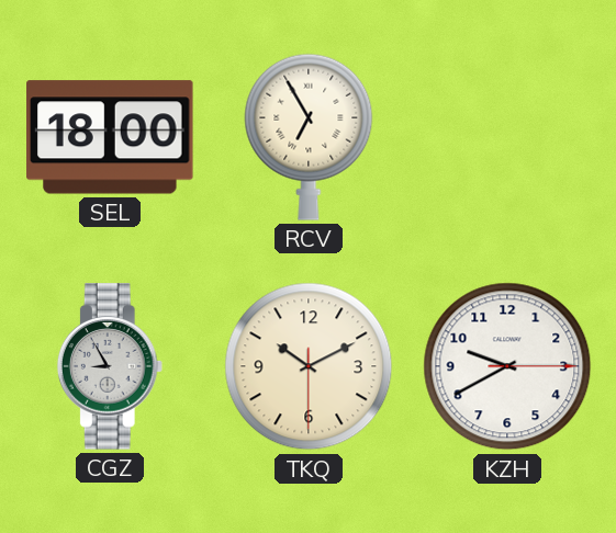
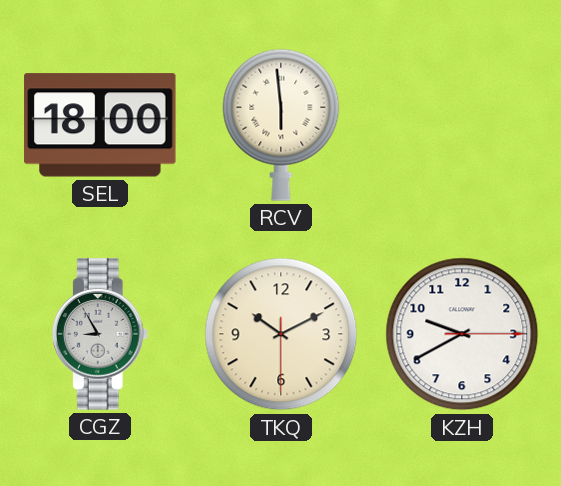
RCV: 6:55 -> 5:59
